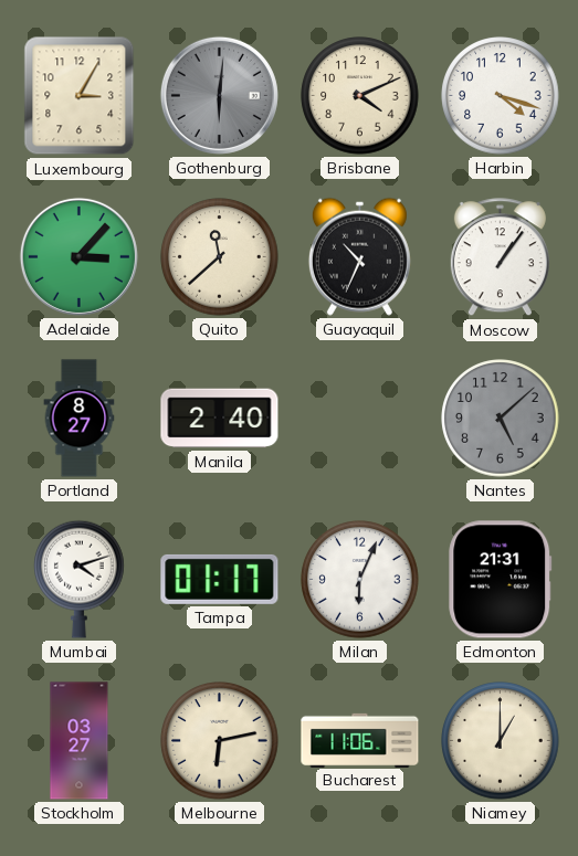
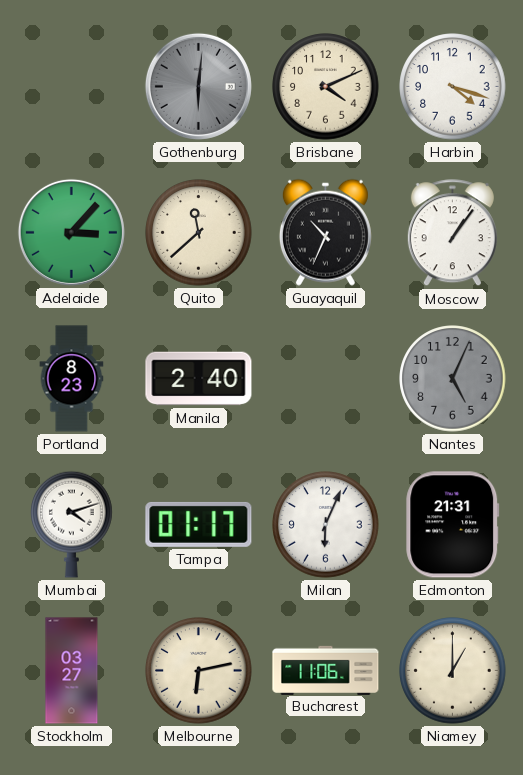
Luxembourg: 3:05 -> none
Portland: 8:27 -> 8:23
Nantes: 5:08 -> 5:04
